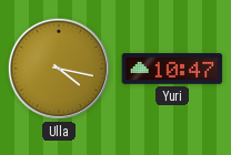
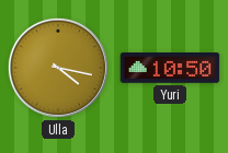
Yuri: 10:47 -> 10:50
